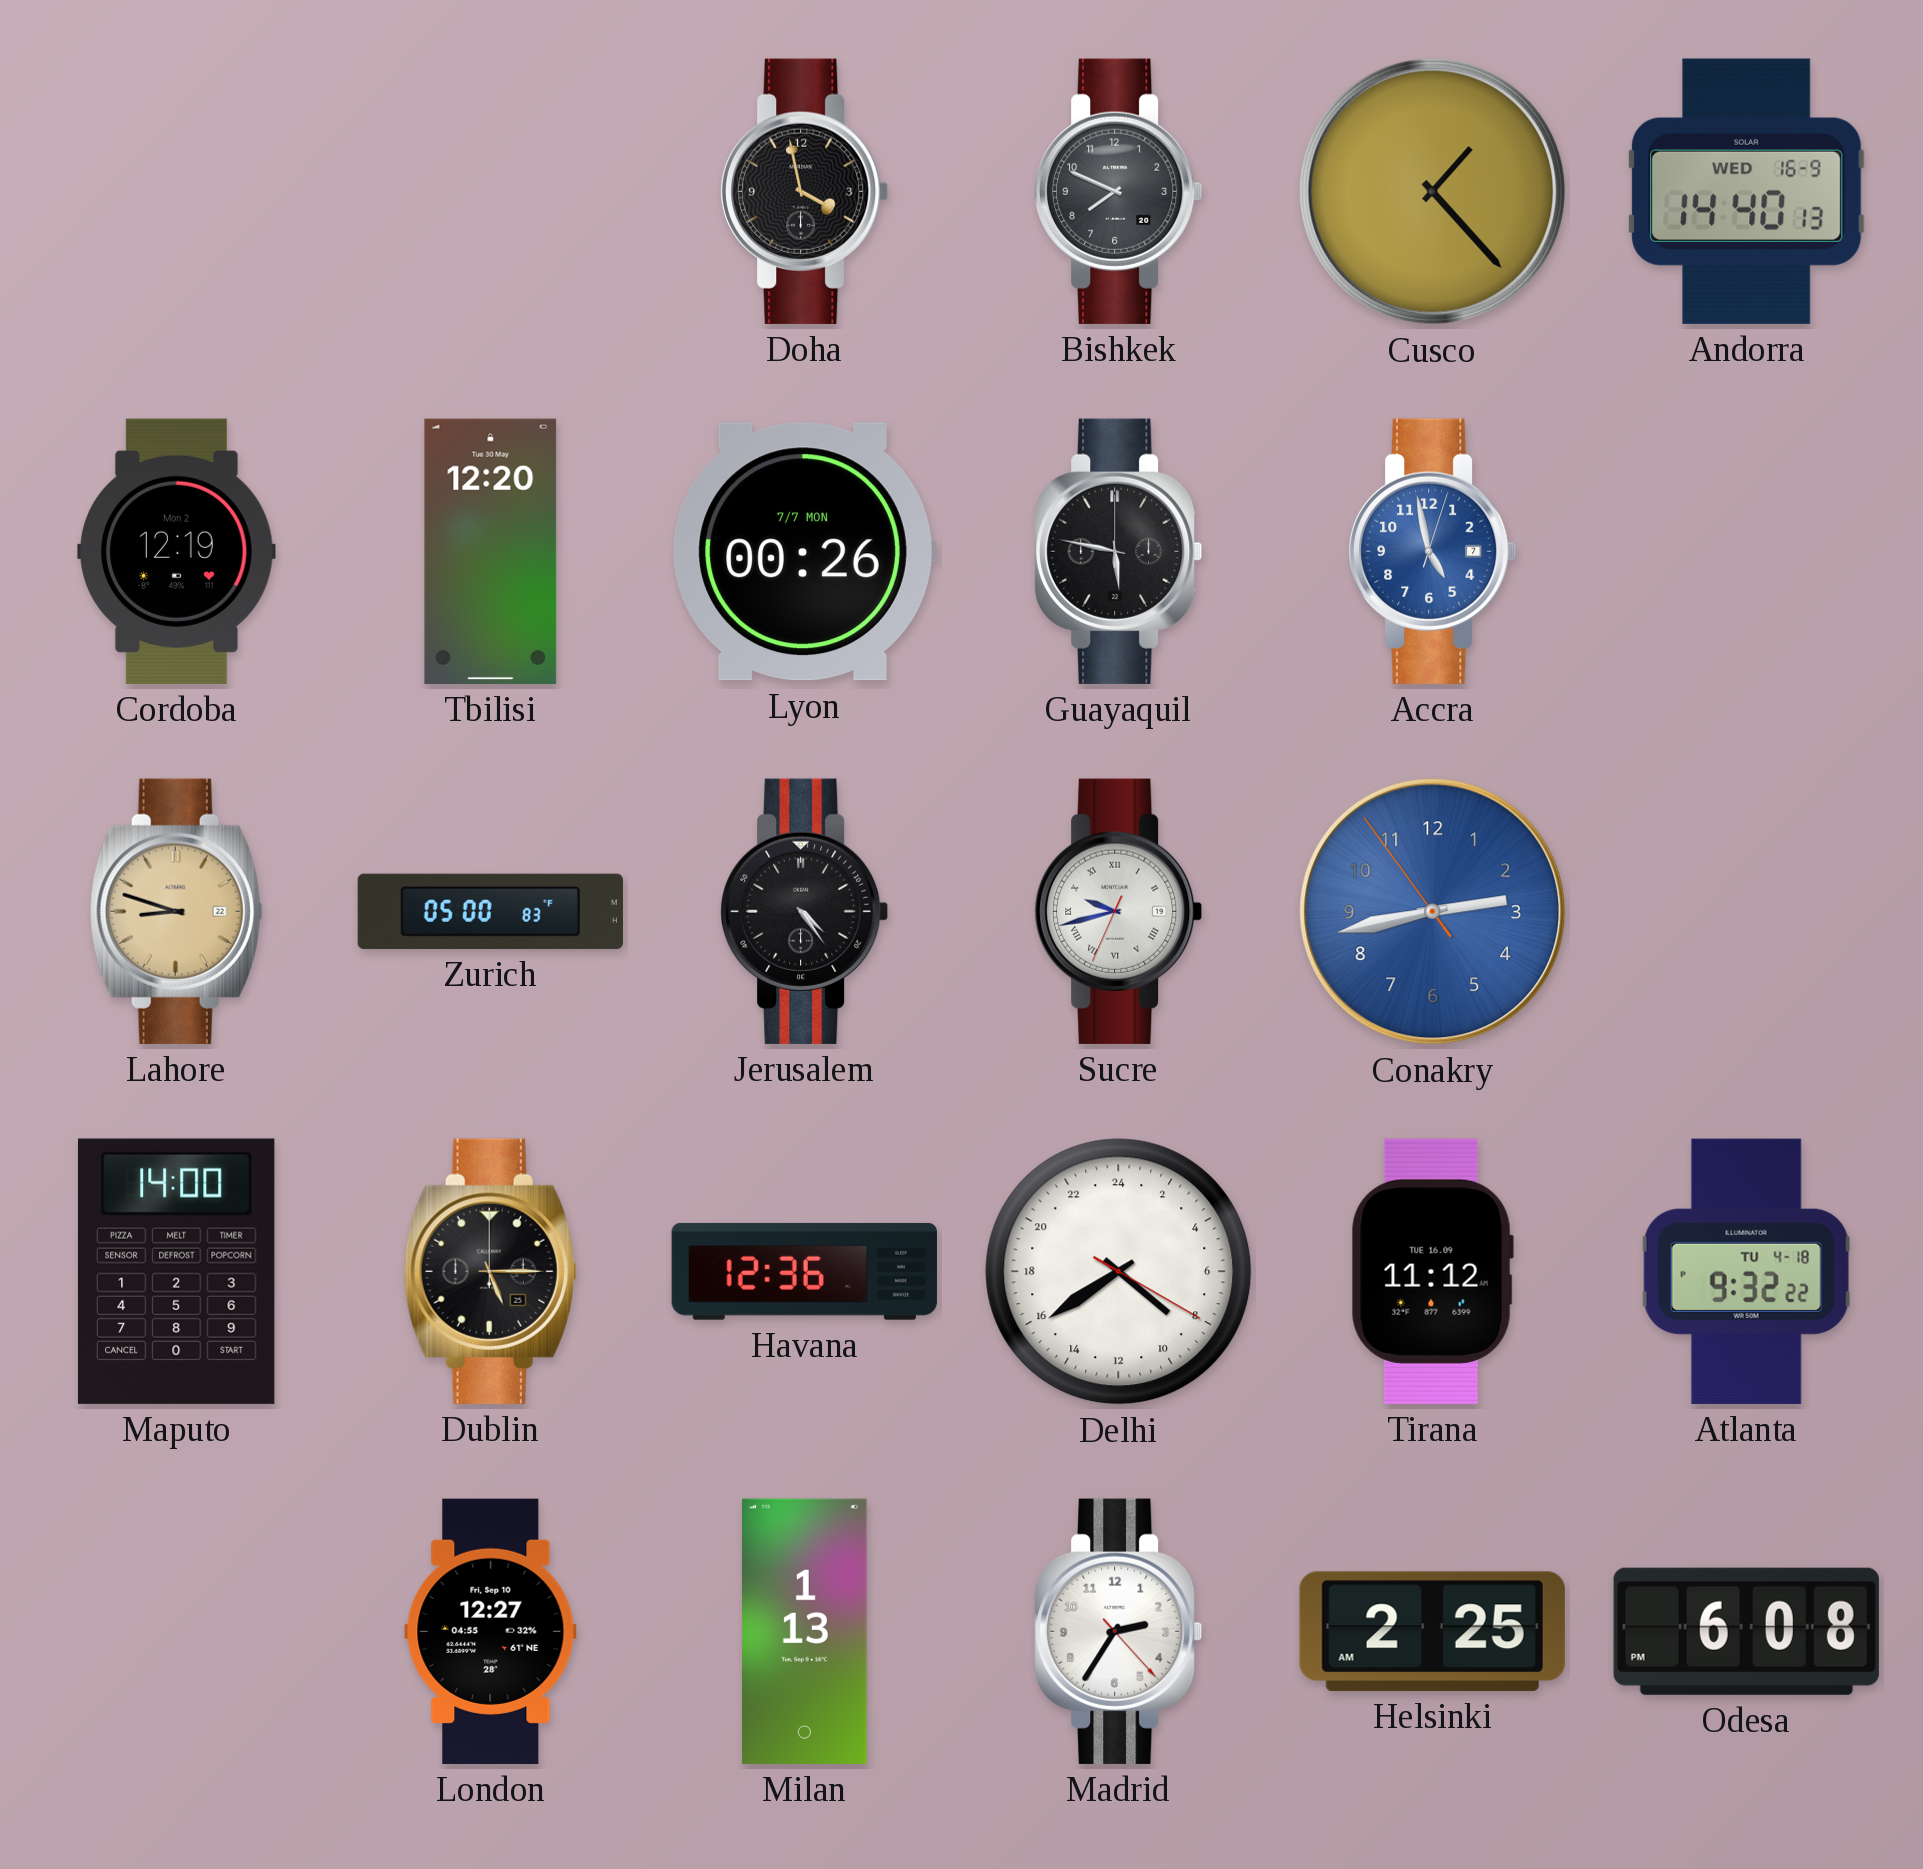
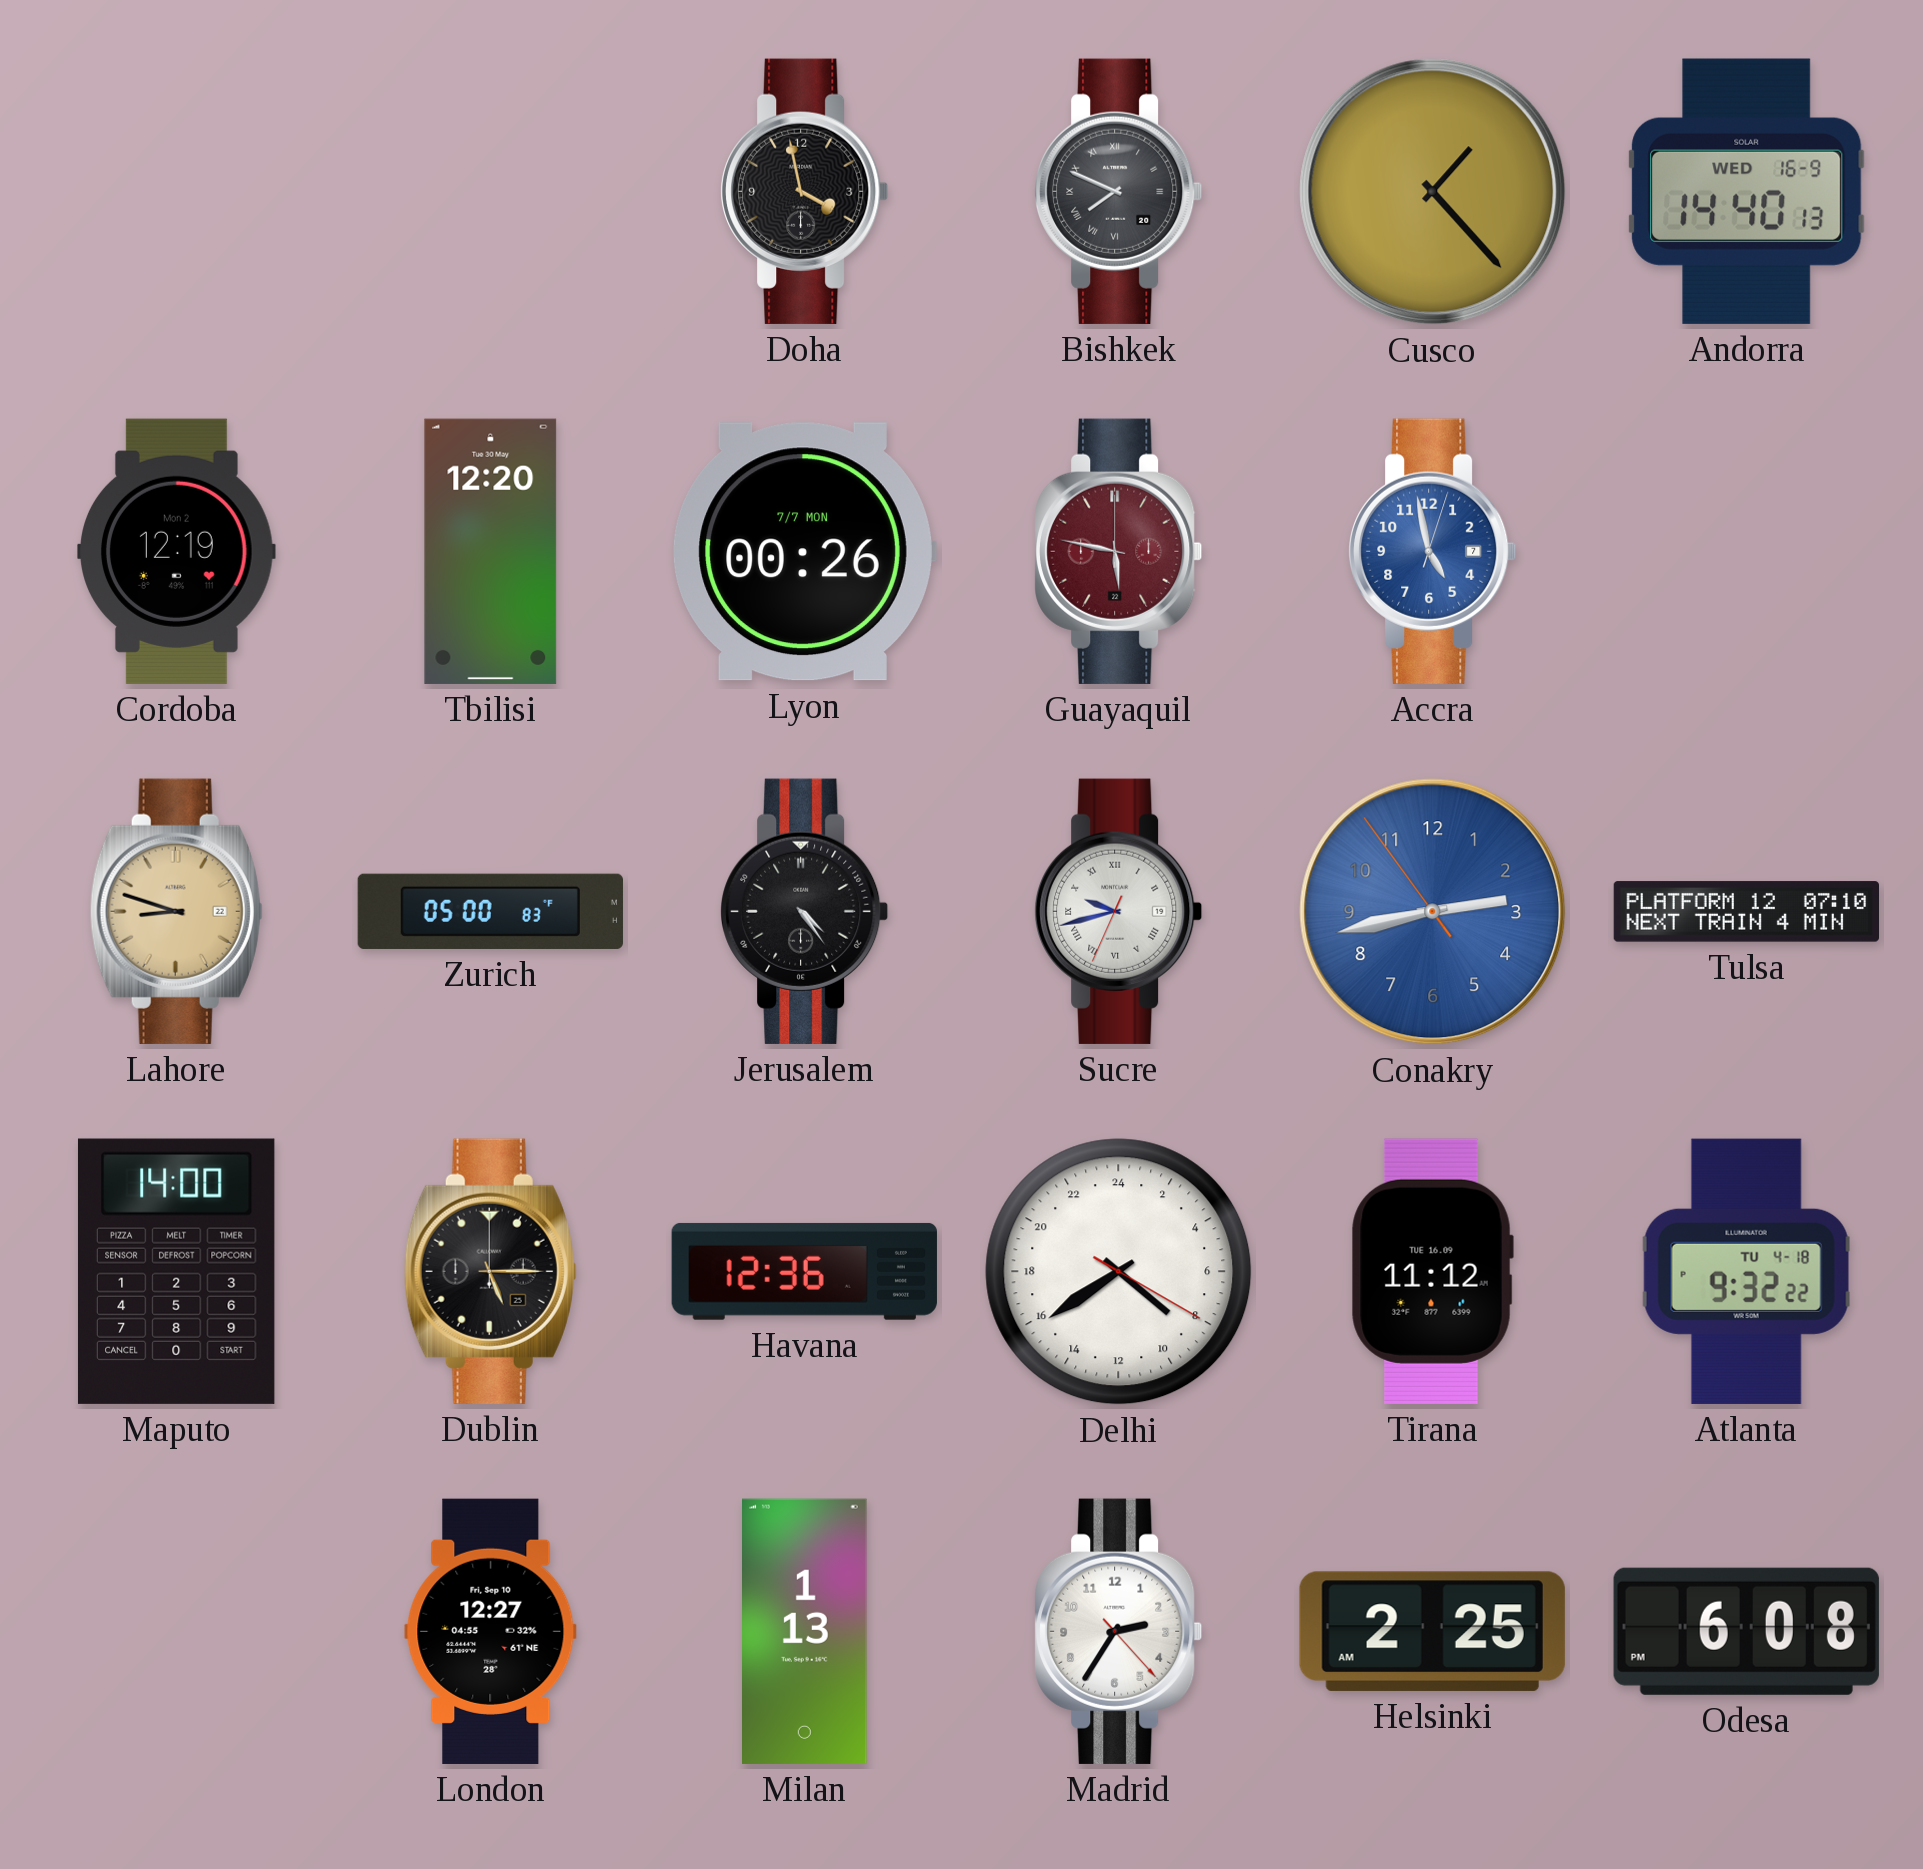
Bishkek numerals: Arabic -> Roman
Guayaquil dial: black -> burgundy
Tulsa: none -> 07:10
